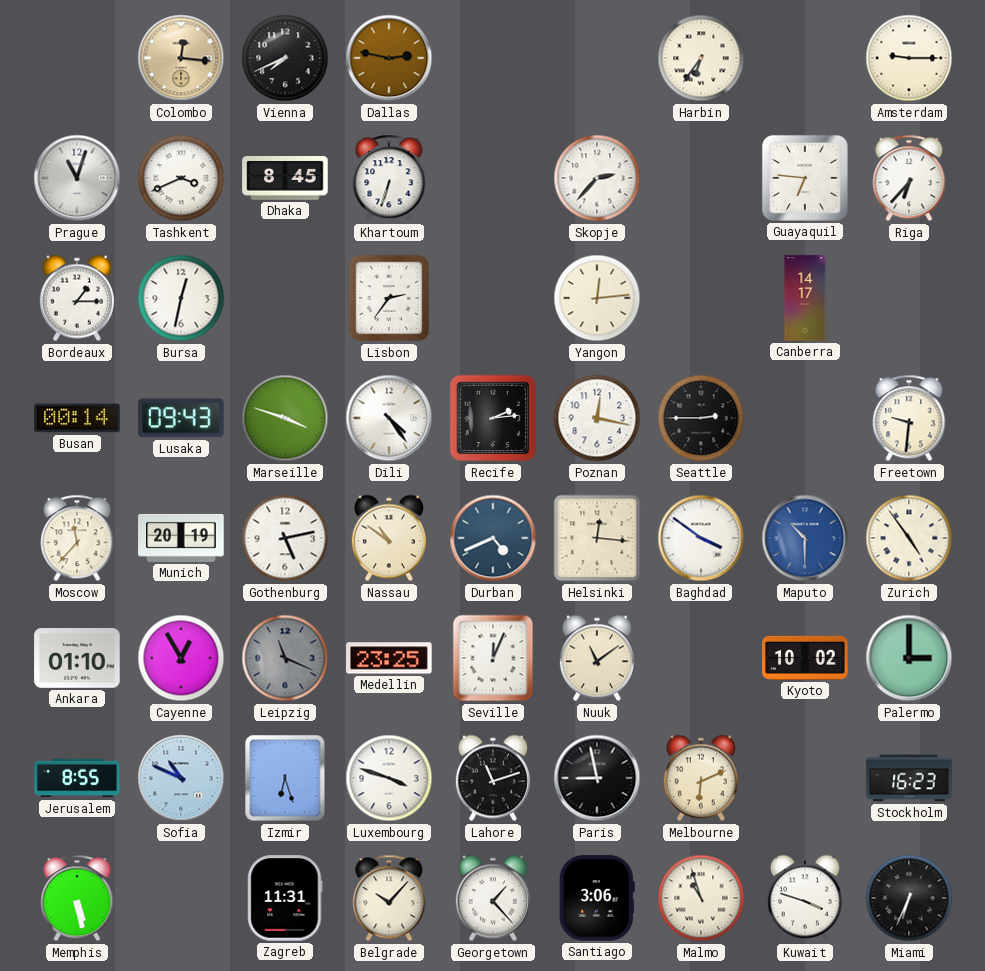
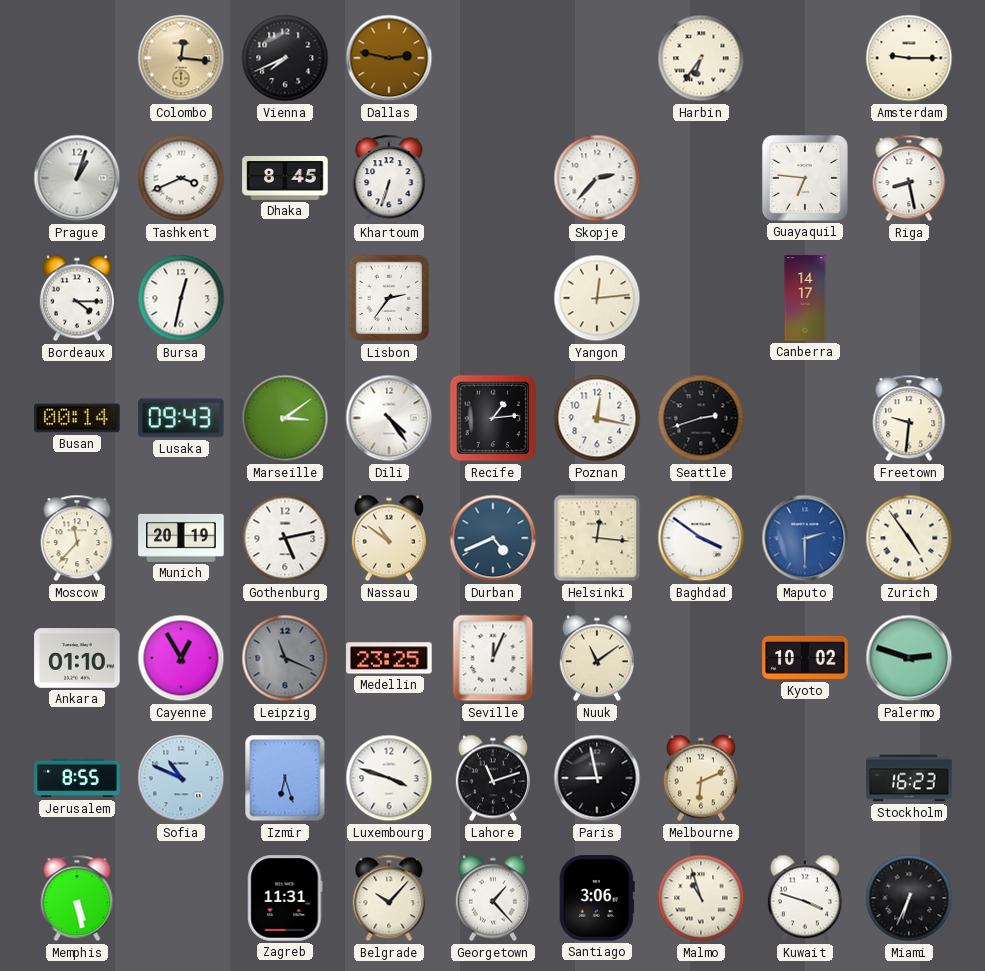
Prague: 11:03 -> 1:03
Riga: 6:37 -> 8:28
Bordeaux: 1:15 -> 4:15
Marseille: 3:48 -> 3:09
Recife: 2:14 -> 1:14
Seattle: 2:45 -> 2:42
Maputo: 10:30 -> 2:30
Palermo: 3:00 -> 2:48
